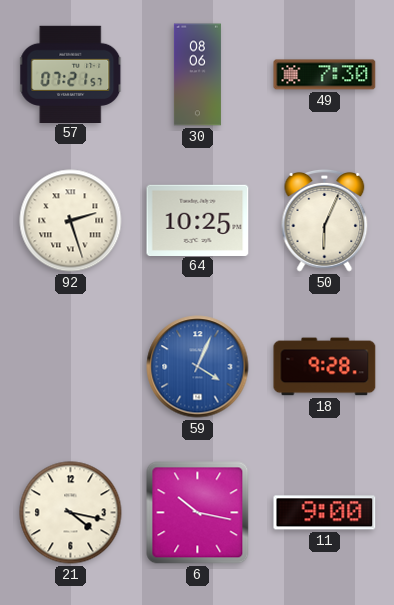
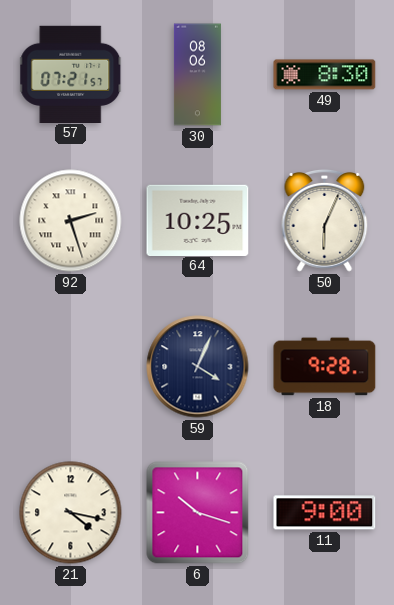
49: 7:30 -> 8:30
59 dial: blue -> navy
6: 10:17 -> 10:18
